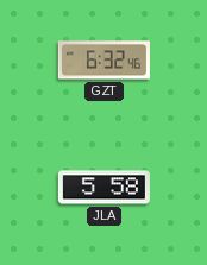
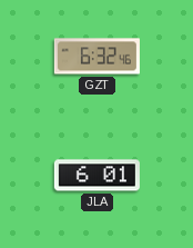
JLA: 5:58 -> 6:01
